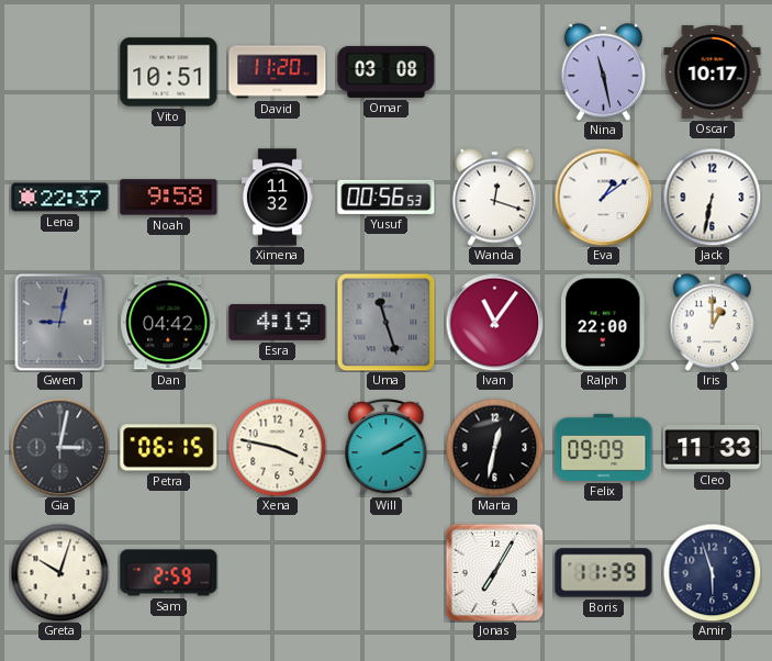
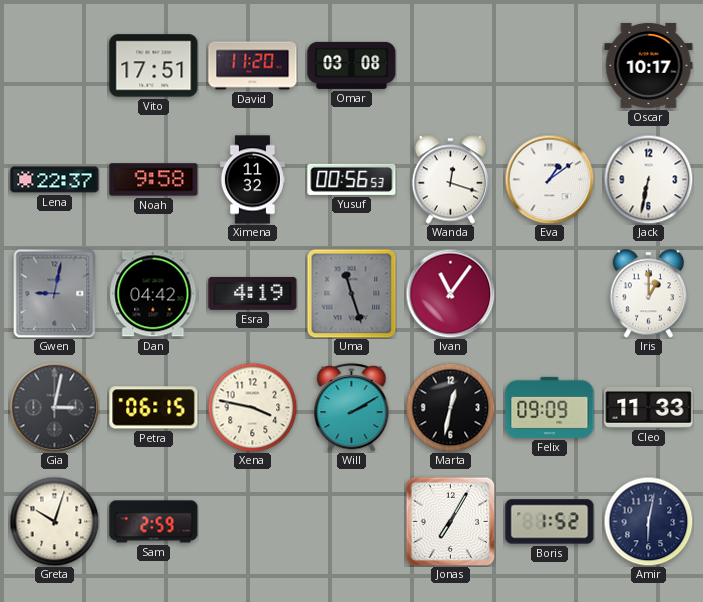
Vito: 10:51 -> 17:51
Nina: 11:28 -> none
Ralph: 22:00 -> none
Boris: 11:39 -> 1:52
Amir: 5:57 -> 6:02
